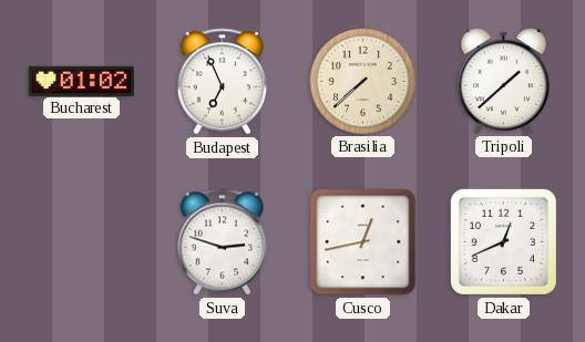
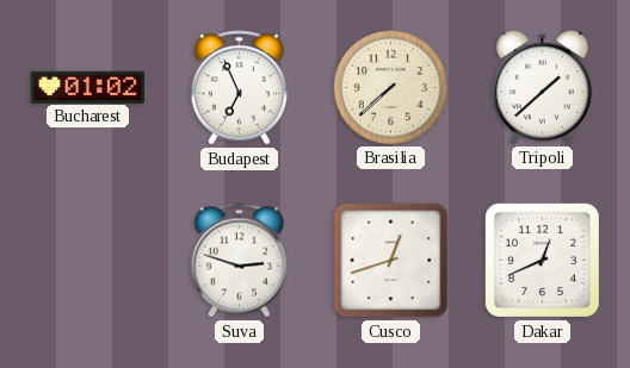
Cusco: 12:43 -> 12:42
